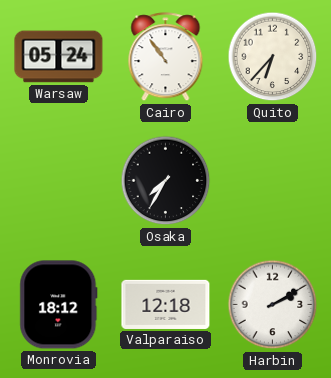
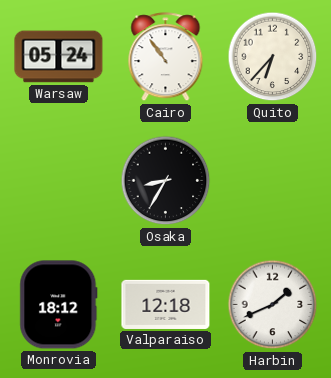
Osaka: 7:35 -> 8:35
Harbin: 2:10 -> 1:41
